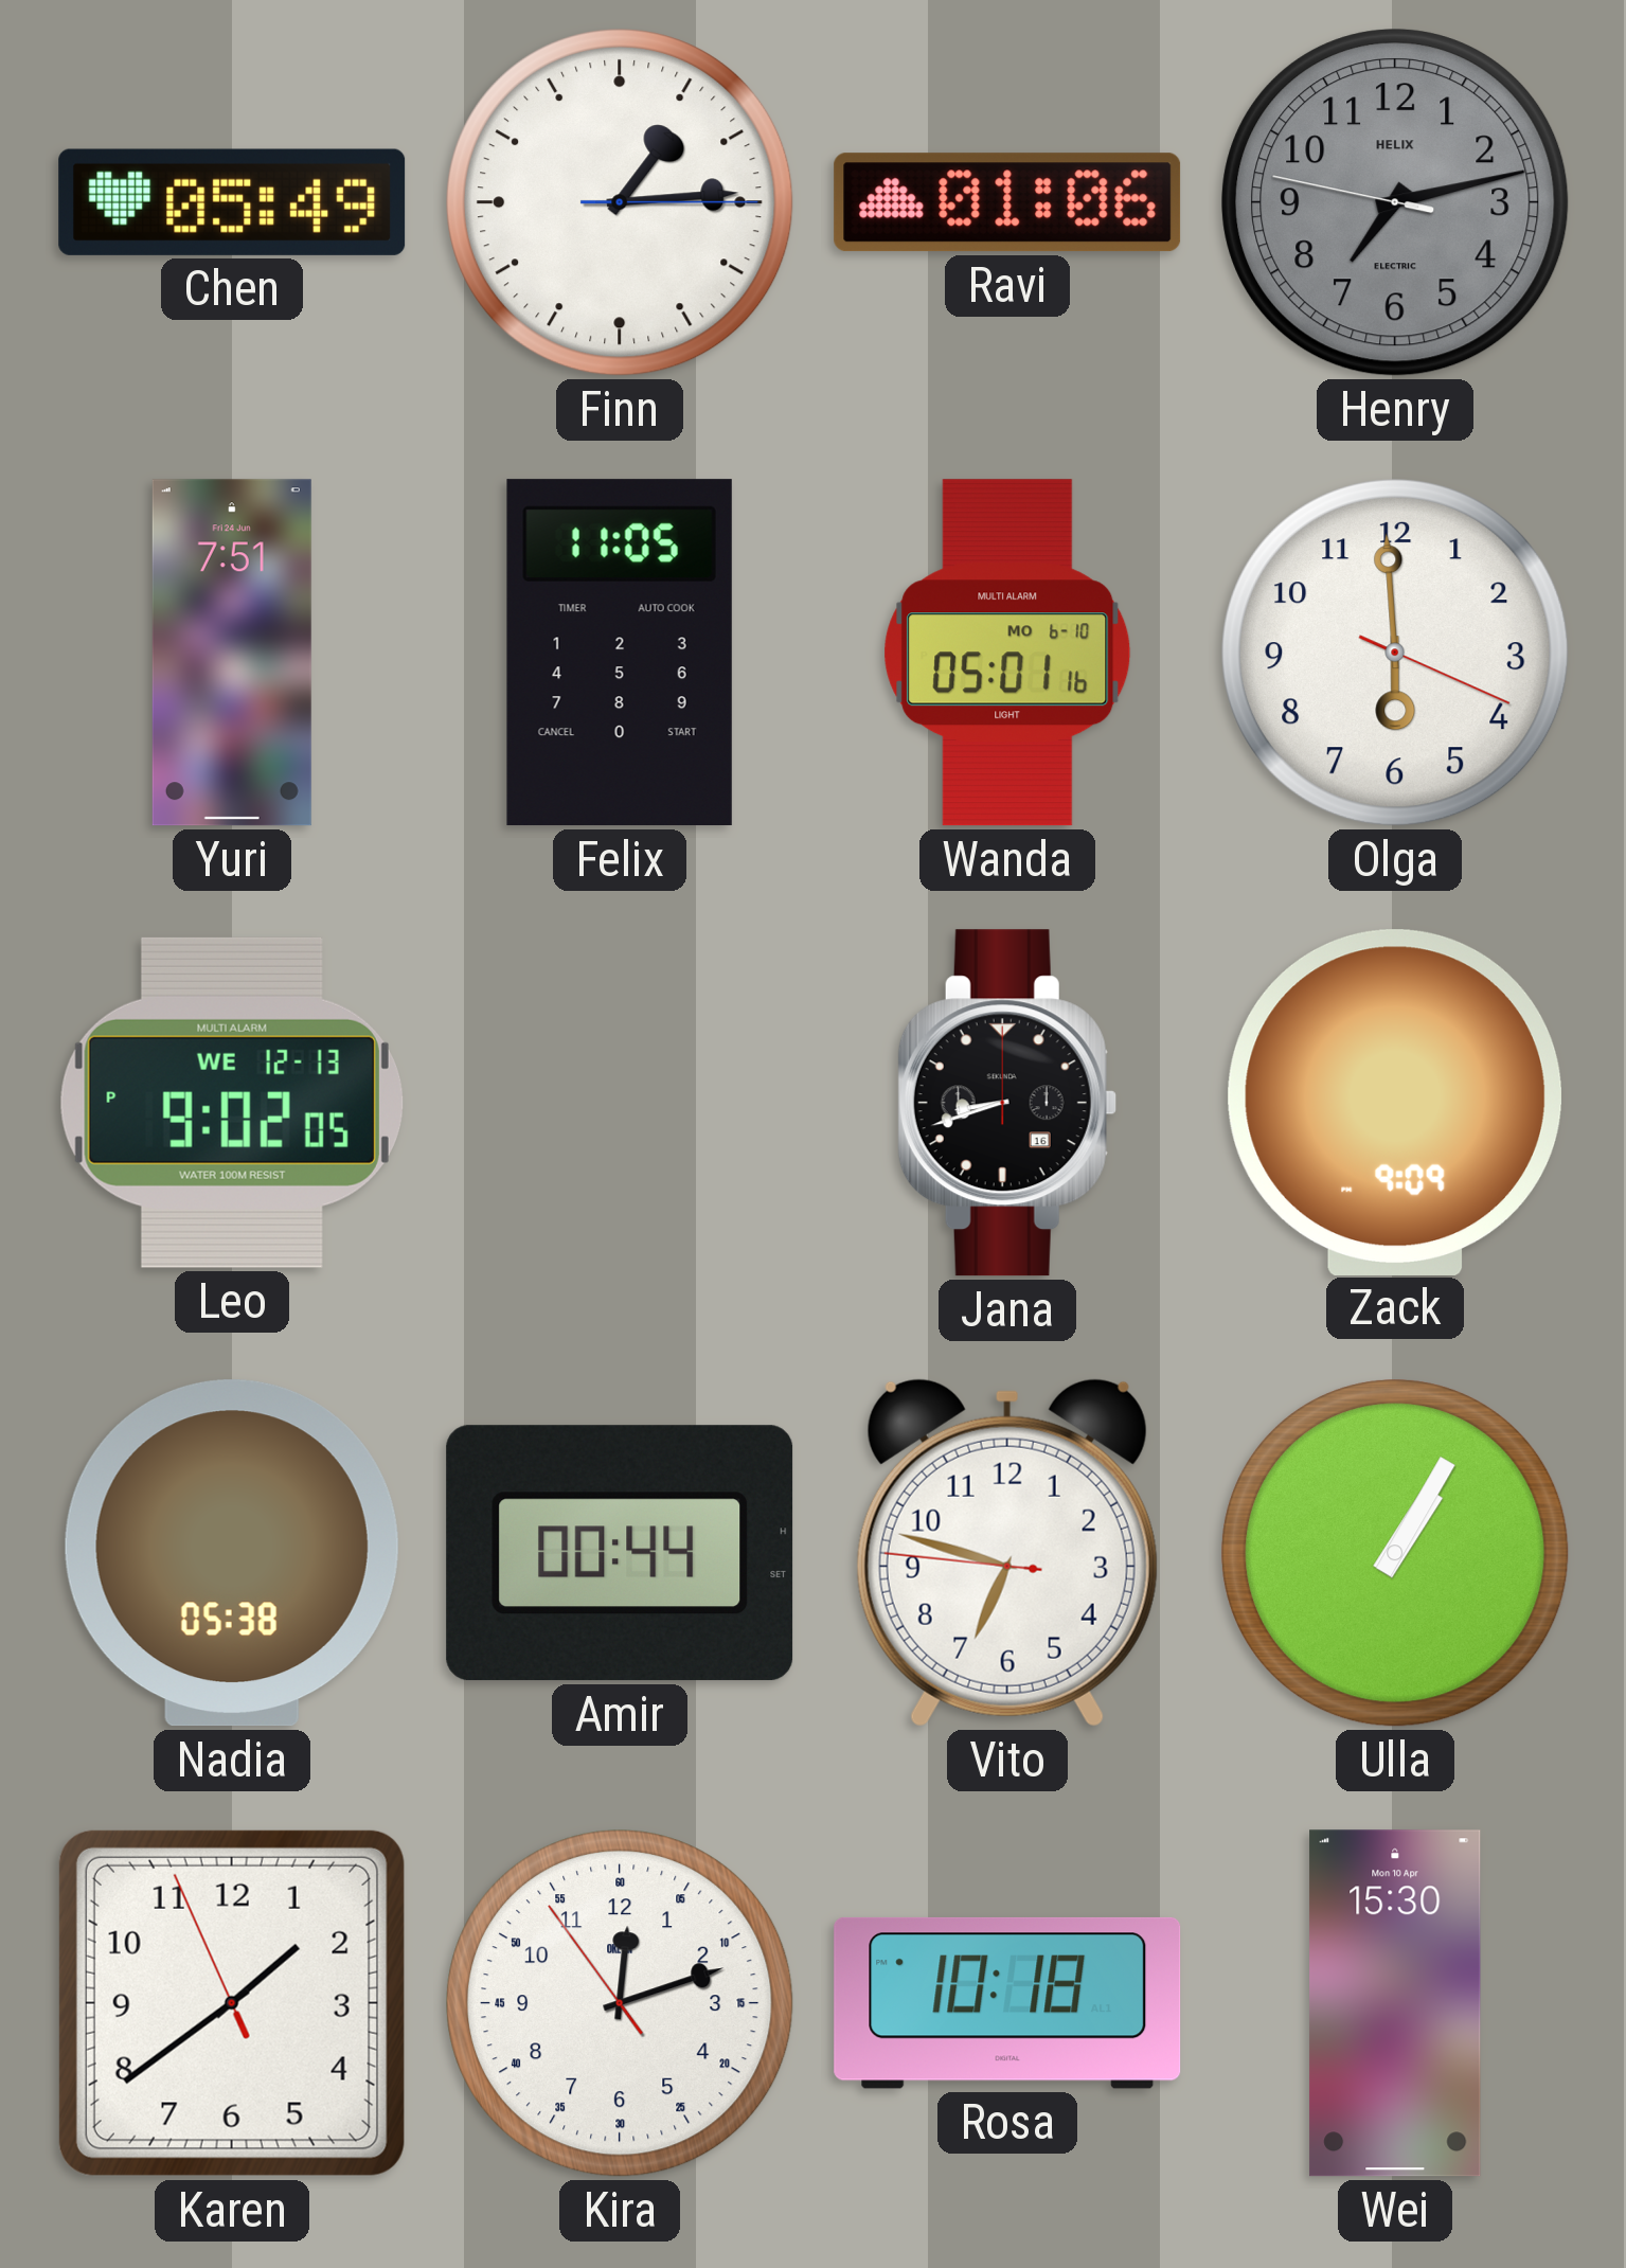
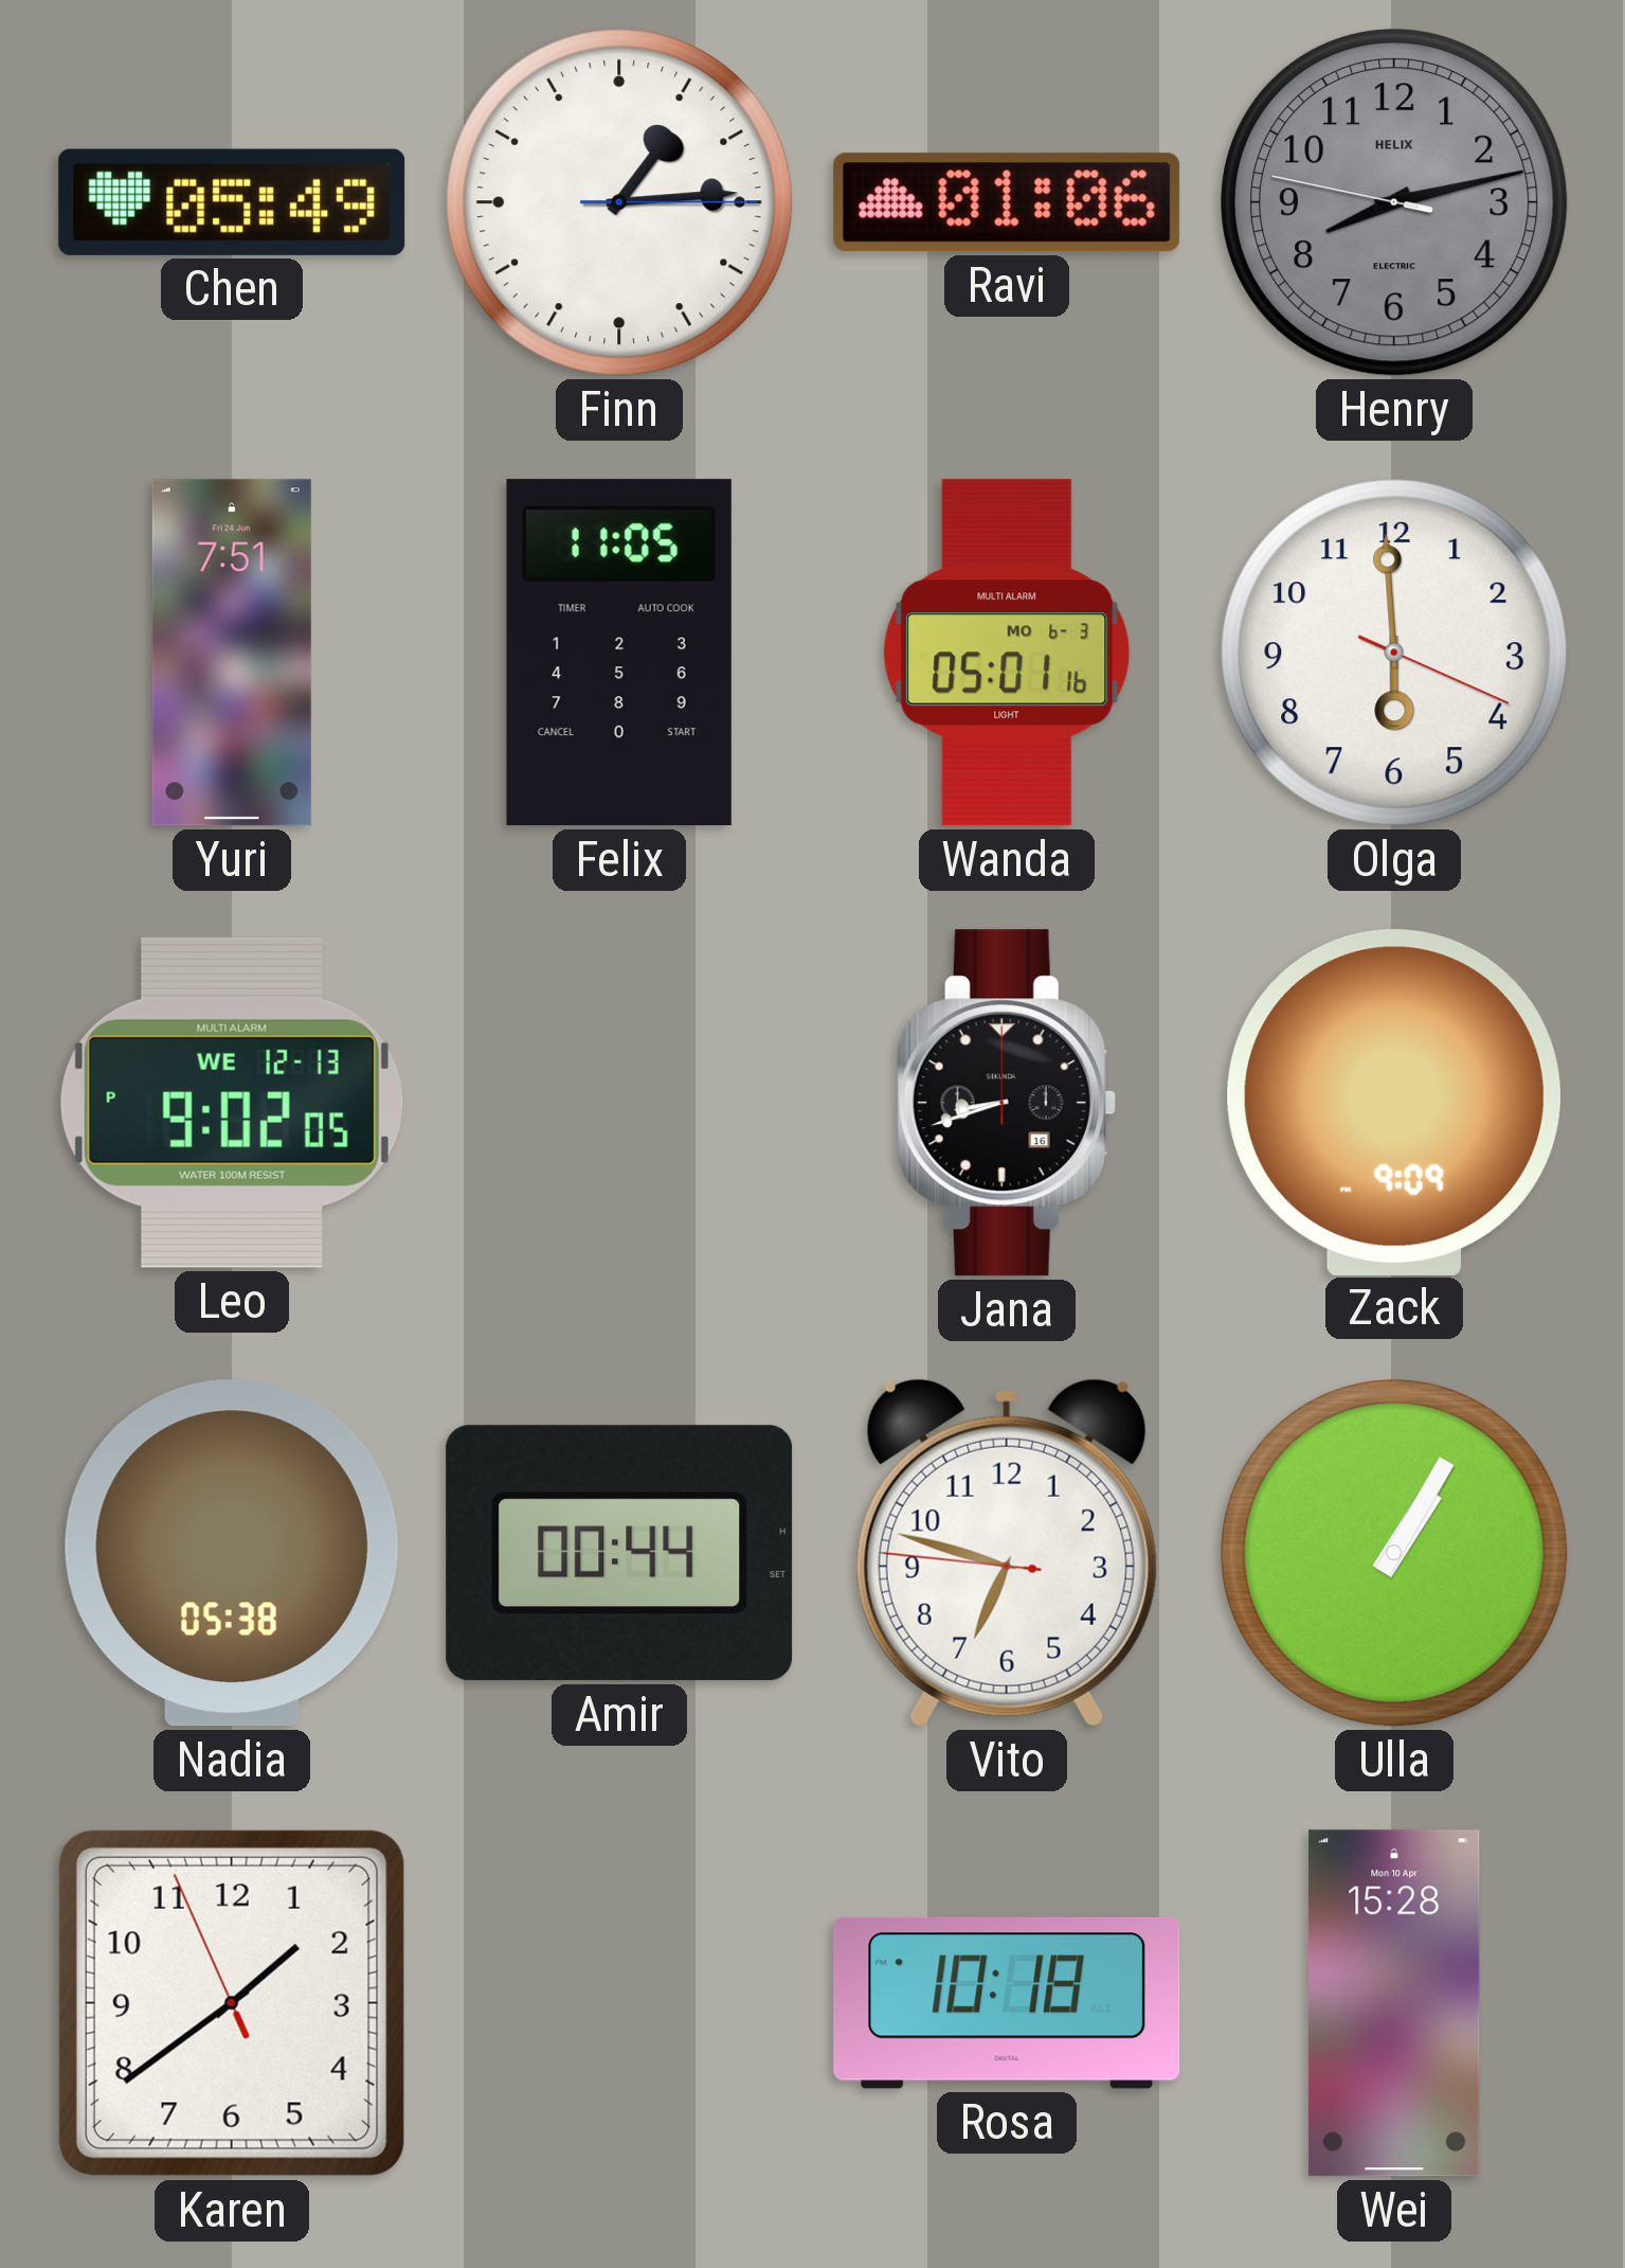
Henry: 7:12 -> 8:12
Wanda date: MO 6-10 -> MO 6-3
Kira: 12:11 -> none
Wei: 15:30 -> 15:28
